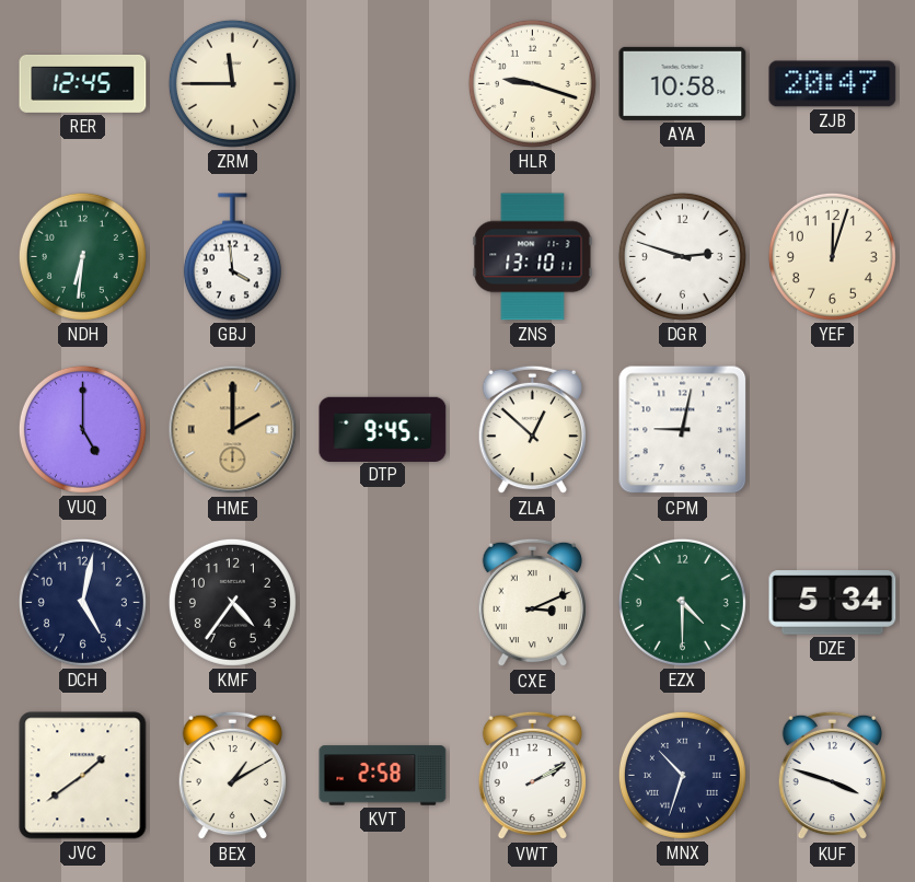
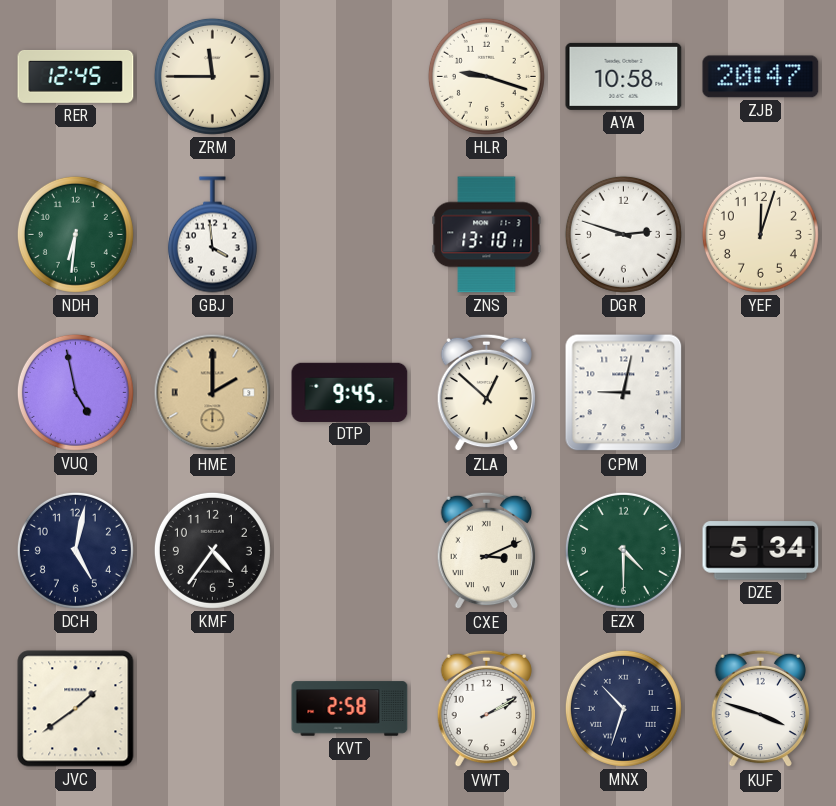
VUQ: 5:00 -> 4:58
BEX: 1:10 -> none
